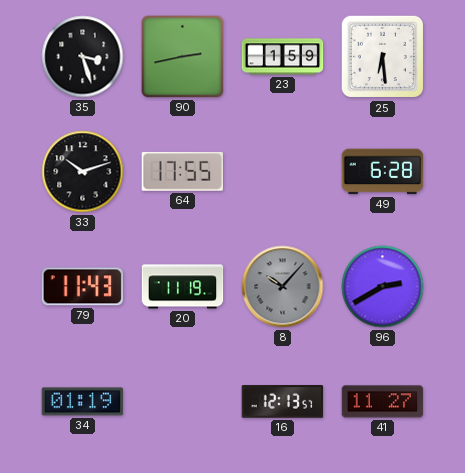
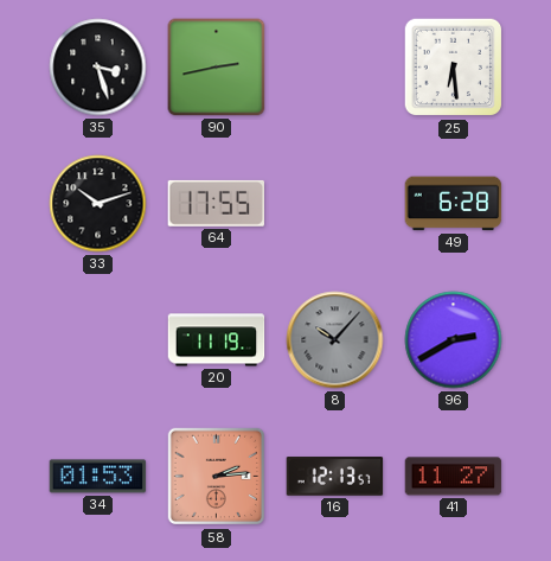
23: 1:59 -> none
79: 11:43 -> none
34: 01:19 -> 01:53
58: none -> 2:14
